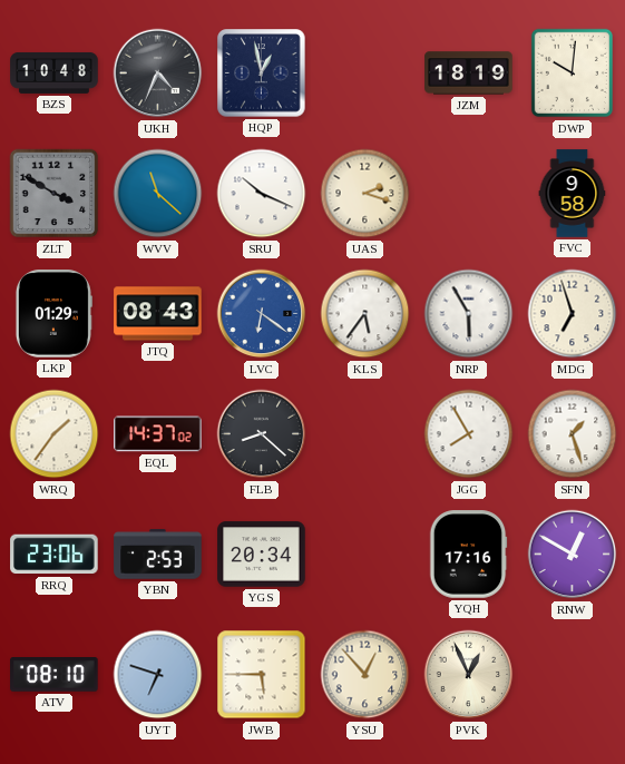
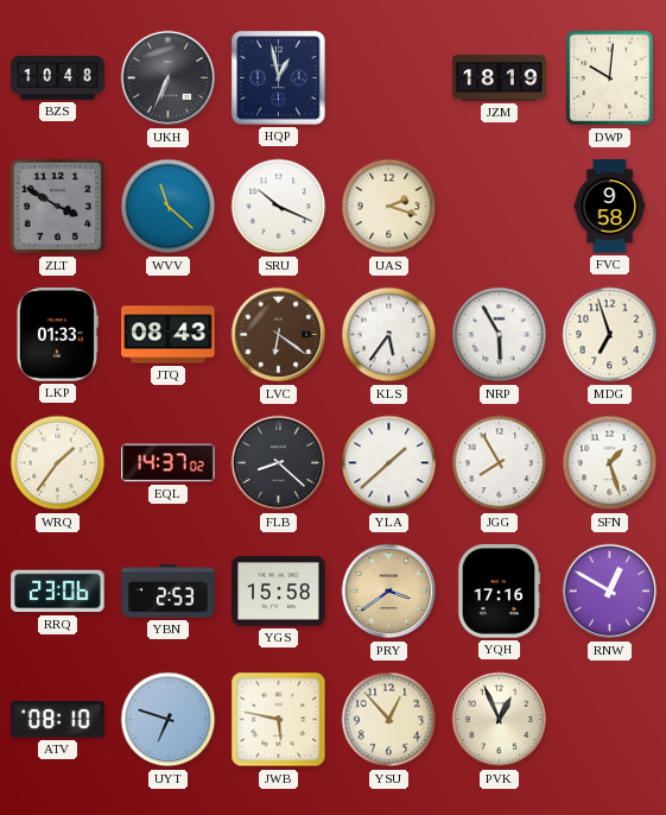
UKH: 4:34 -> 6:34
LKP: 01:29 -> 01:33
LVC dial: blue -> brown
YLA: none -> 1:38
YGS: 20:34 -> 15:58
PRY: none -> 3:39
JWB: 5:45 -> 5:47
